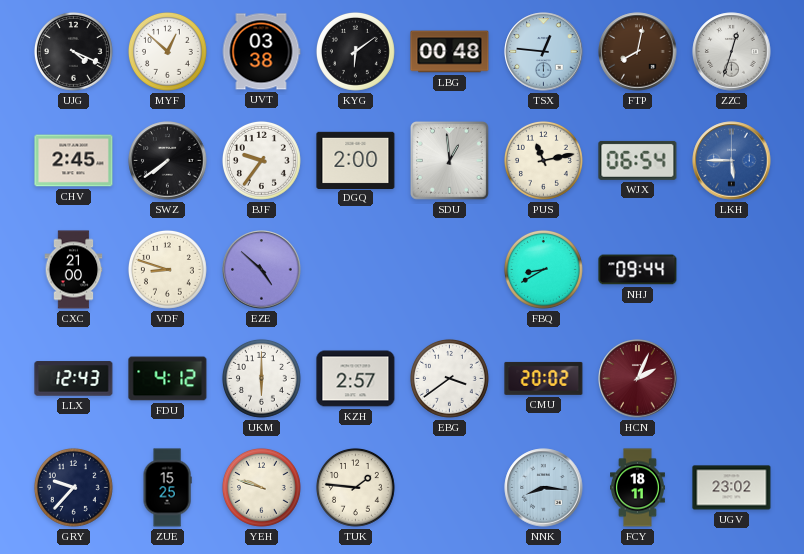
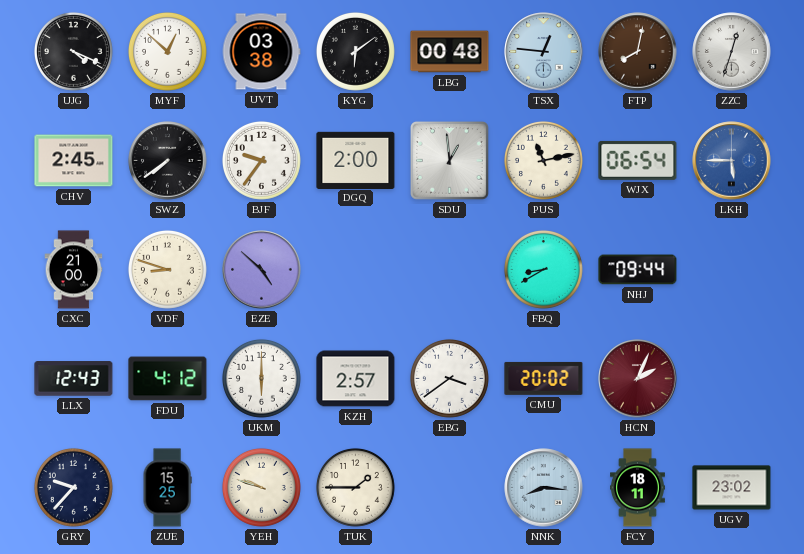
TUK: 1:46 -> 1:45
